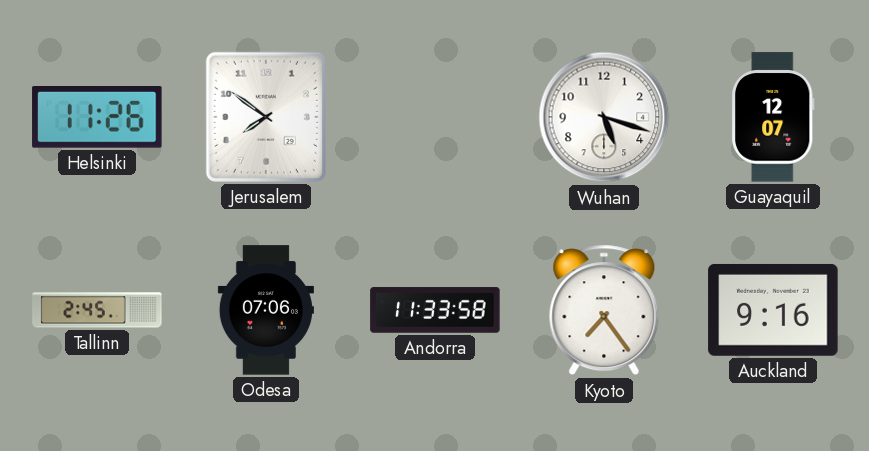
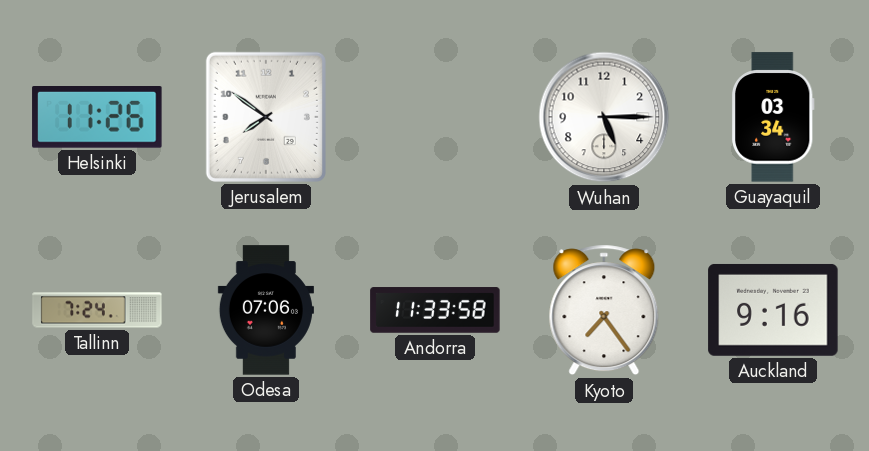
Wuhan: 5:18 -> 5:15
Guayaquil: 12:07 -> 03:34
Tallinn: 2:45 -> 7:24
